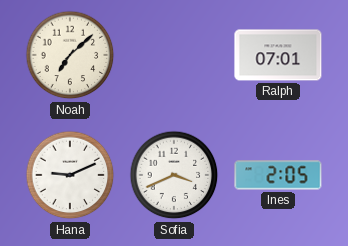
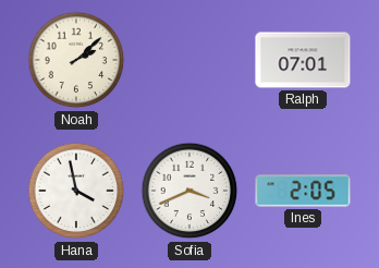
Noah: 7:08 -> 2:08
Hana: 9:11 -> 3:58
